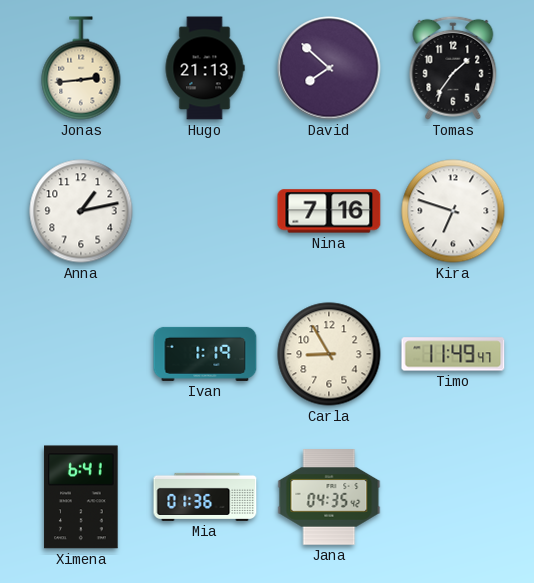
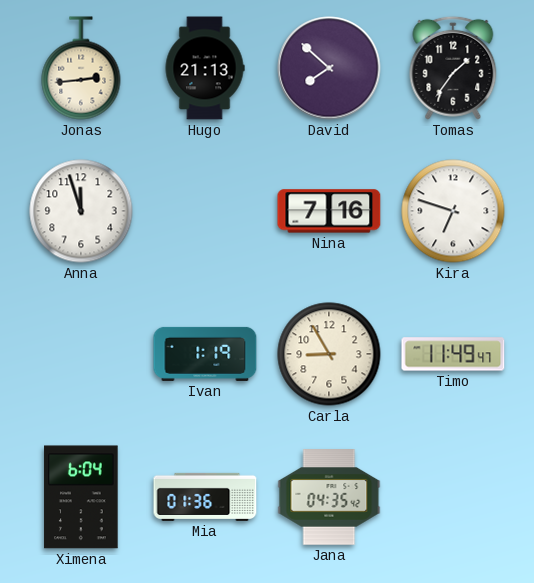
Anna: 1:13 -> 11:57
Ximena: 6:41 -> 6:04
